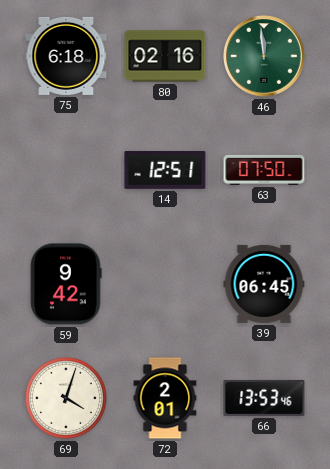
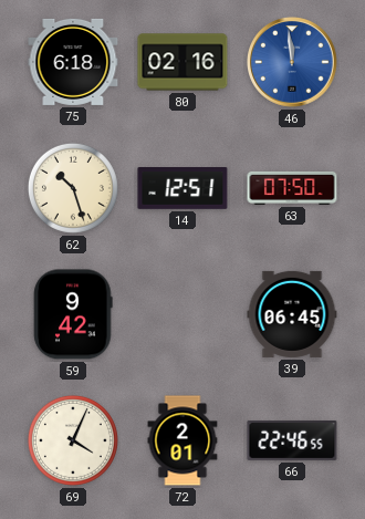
46 dial: green -> blue
62: none -> 10:27
69: 4:03 -> 4:04
66: 13:53 -> 22:46
